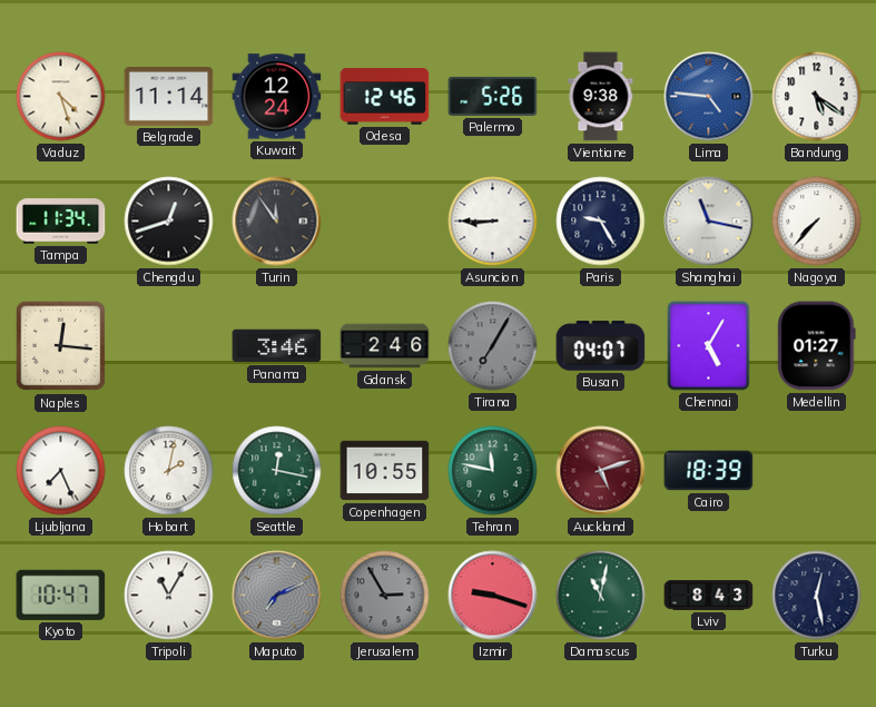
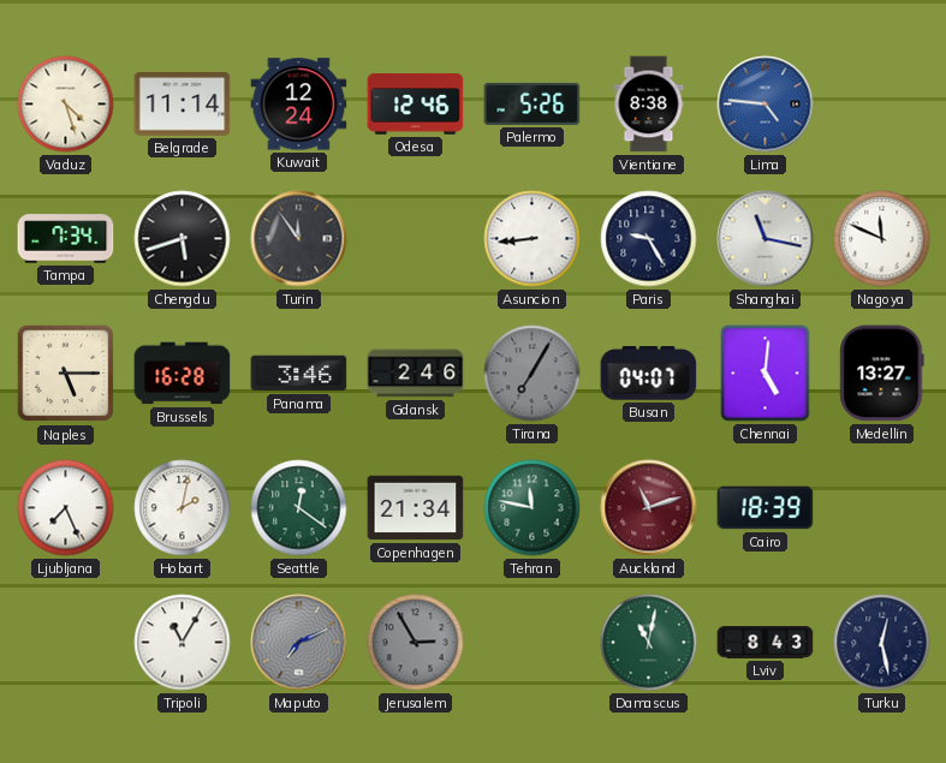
Vientiane: 9:38 -> 8:38
Bandung: 5:21 -> none
Tampa: 11:34 -> 7:34
Chengdu: 12:42 -> 5:42
Asuncion: 8:45 -> 8:44
Nagoya: 7:37 -> 11:49
Naples: 12:16 -> 5:15
Brussels: none -> 16:28
Chennai: 5:05 -> 5:01
Medellin: 01:27 -> 13:27
Seattle: 12:17 -> 12:21
Copenhagen: 10:55 -> 21:34
Auckland: 5:12 -> 11:12
Kyoto: 10:47 -> none
Izmir: 9:18 -> none
